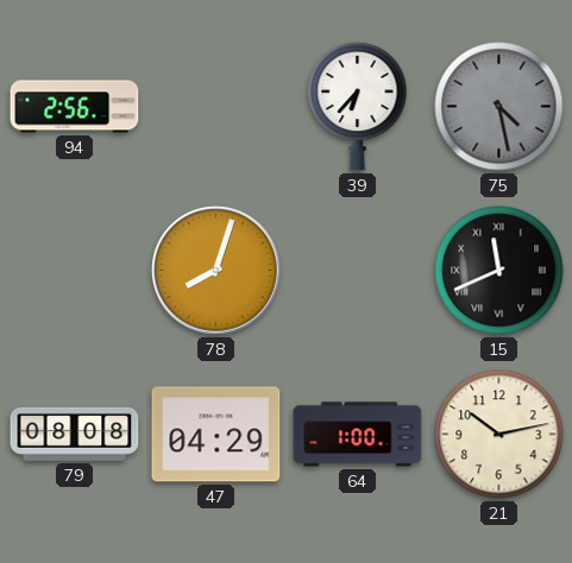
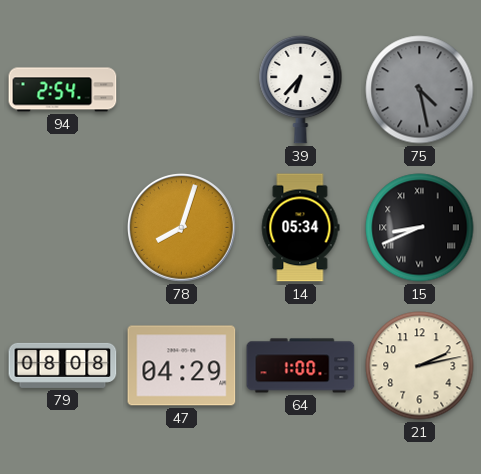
94: 2:56 -> 2:54
14: none -> 05:34
15: 11:41 -> 8:41
21: 10:13 -> 2:13
